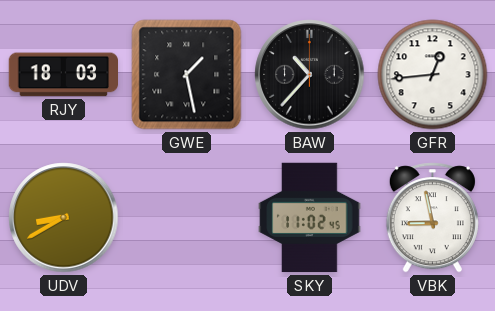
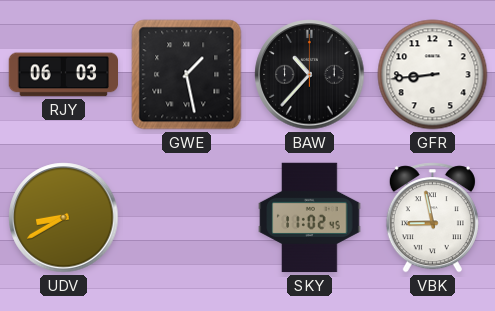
RJY: 18:03 -> 06:03
GFR: 12:44 -> 8:44
